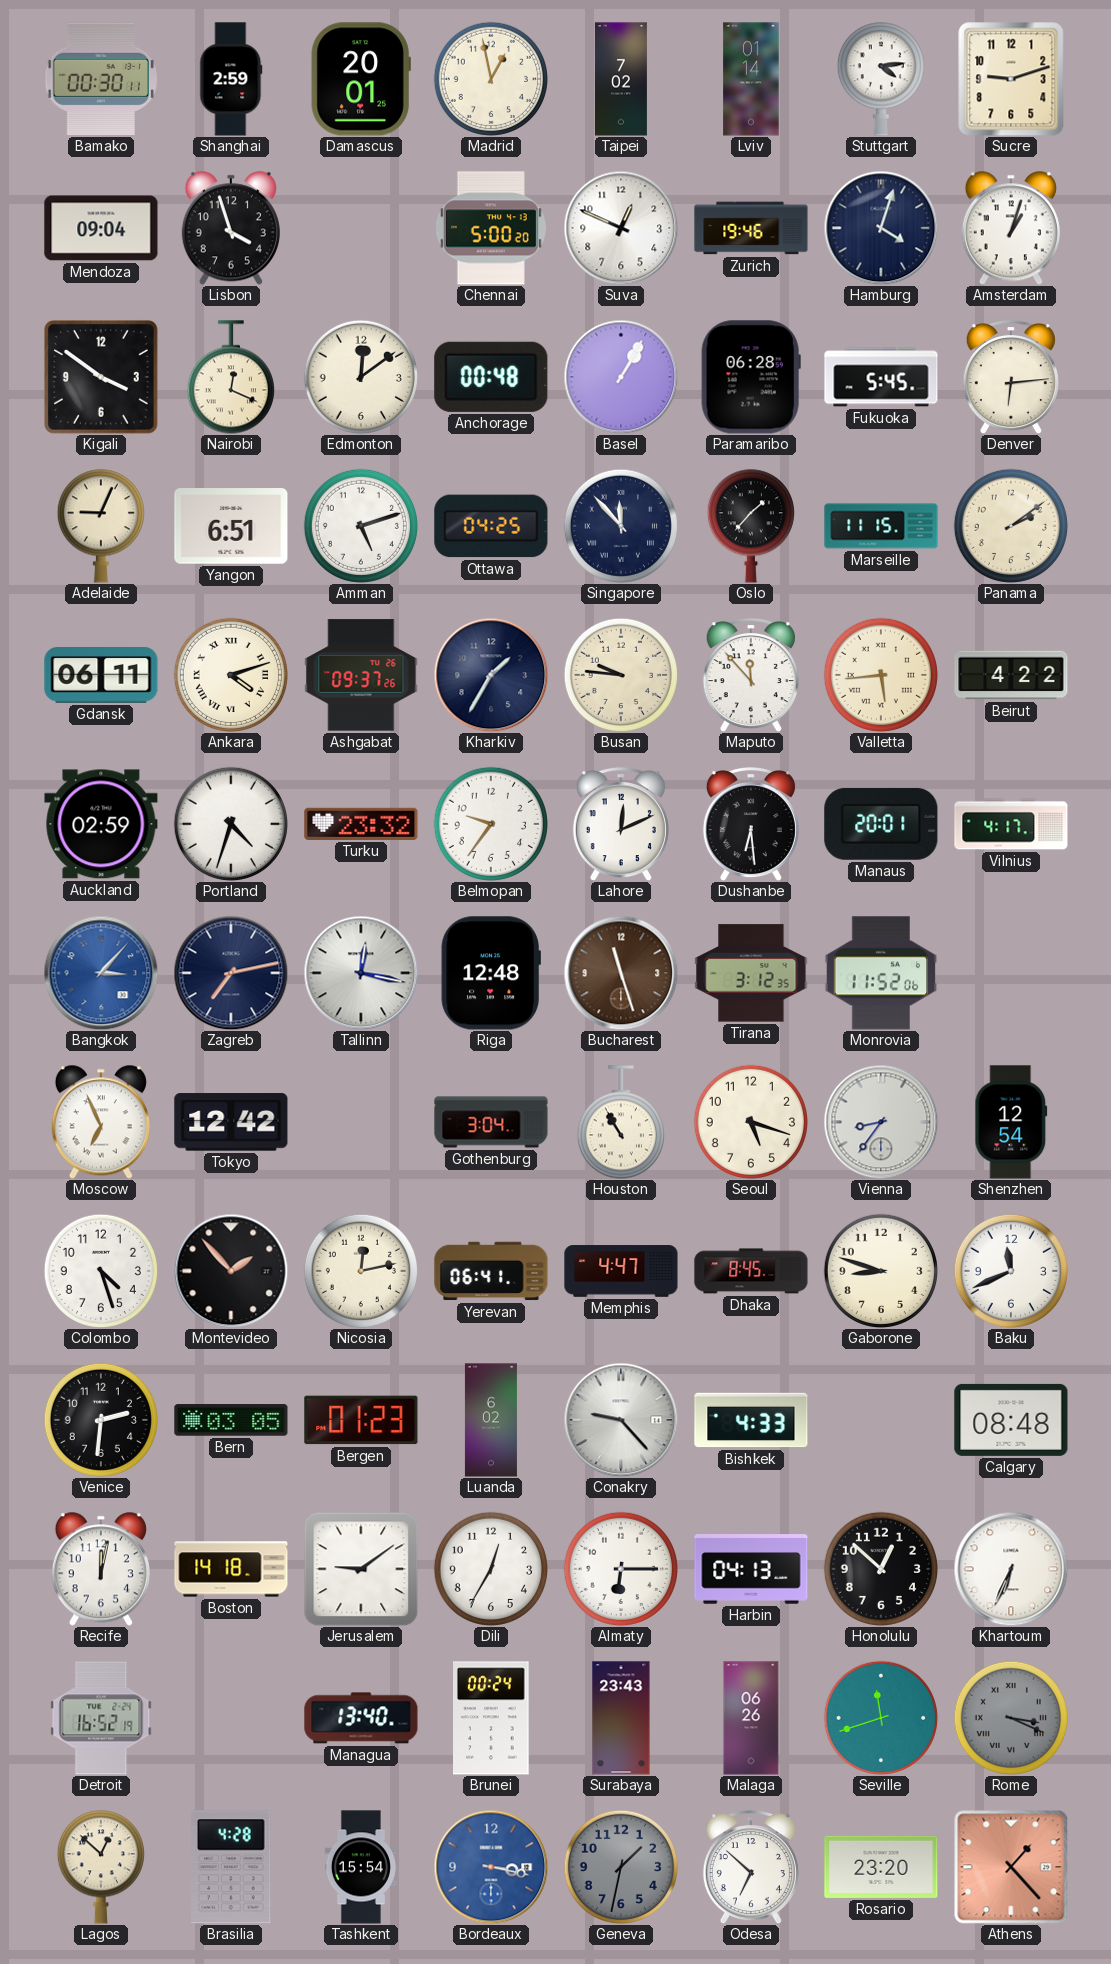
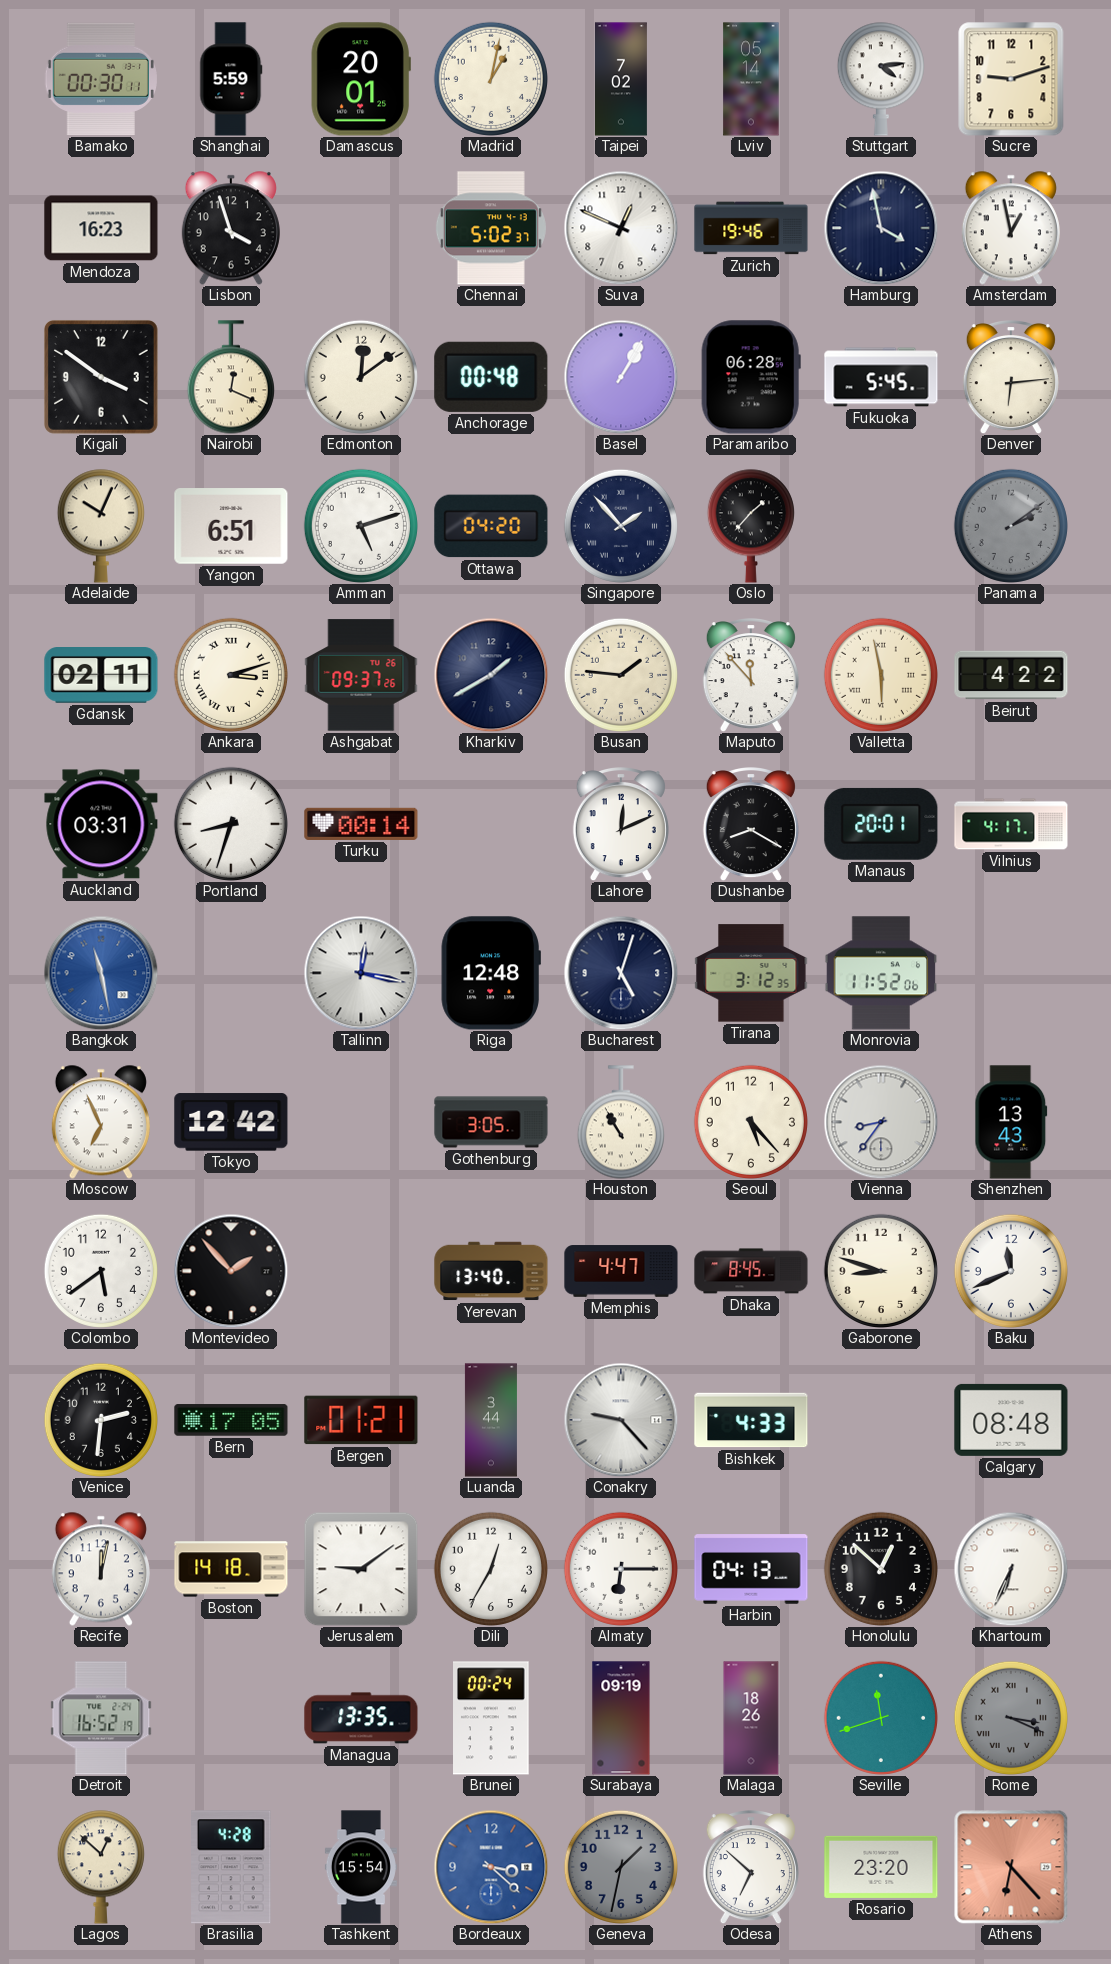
Shanghai: 2:59 -> 5:59
Madrid: 12:58 -> 1:02
Lviv: 01:14 -> 05:14
Mendoza: 09:04 -> 16:23
Chennai: 5:00 -> 5:02
Hamburg: 4:03 -> 3:58
Amsterdam: 1:03 -> 12:58
Adelaide: 9:04 -> 10:04
Ottawa: 04:25 -> 04:20
Singapore: 11:53 -> 1:53
Marseille: 11:15 -> none
Panama dial: cream -> grey
Gdansk: 06:11 -> 02:11
Ankara: 4:12 -> 3:12
Kharkiv: 1:35 -> 1:40
Busan: 9:46 -> 1:46
Valletta: 5:44 -> 5:58
Auckland: 02:59 -> 03:31
Portland: 4:33 -> 8:33
Turku: 23:32 -> 00:14
Belmopan: 9:36 -> none
Dushanbe: 6:29 -> 8:20
Bangkok: 3:07 -> 11:28
Zagreb: 7:13 -> none
Bucharest: 11:27 -> 5:03
Bucharest dial: brown -> navy
Gothenburg: 3:04 -> 3:05
Seoul: 5:18 -> 5:23
Shenzhen: 12:54 -> 13:43
Colombo: 4:27 -> 5:39
Nicosia: 12:13 -> none
Yerevan: 06:41 -> 13:40
Bern: 03:05 -> 17:05
Bergen: 01:23 -> 01:21
Luanda: 6:02 -> 3:44
Managua: 13:40 -> 13:35
Surabaya: 23:43 -> 09:19
Malaga: 06:26 -> 18:26
Bordeaux: 3:17 -> 3:22
Athens: 1:23 -> 6:23
